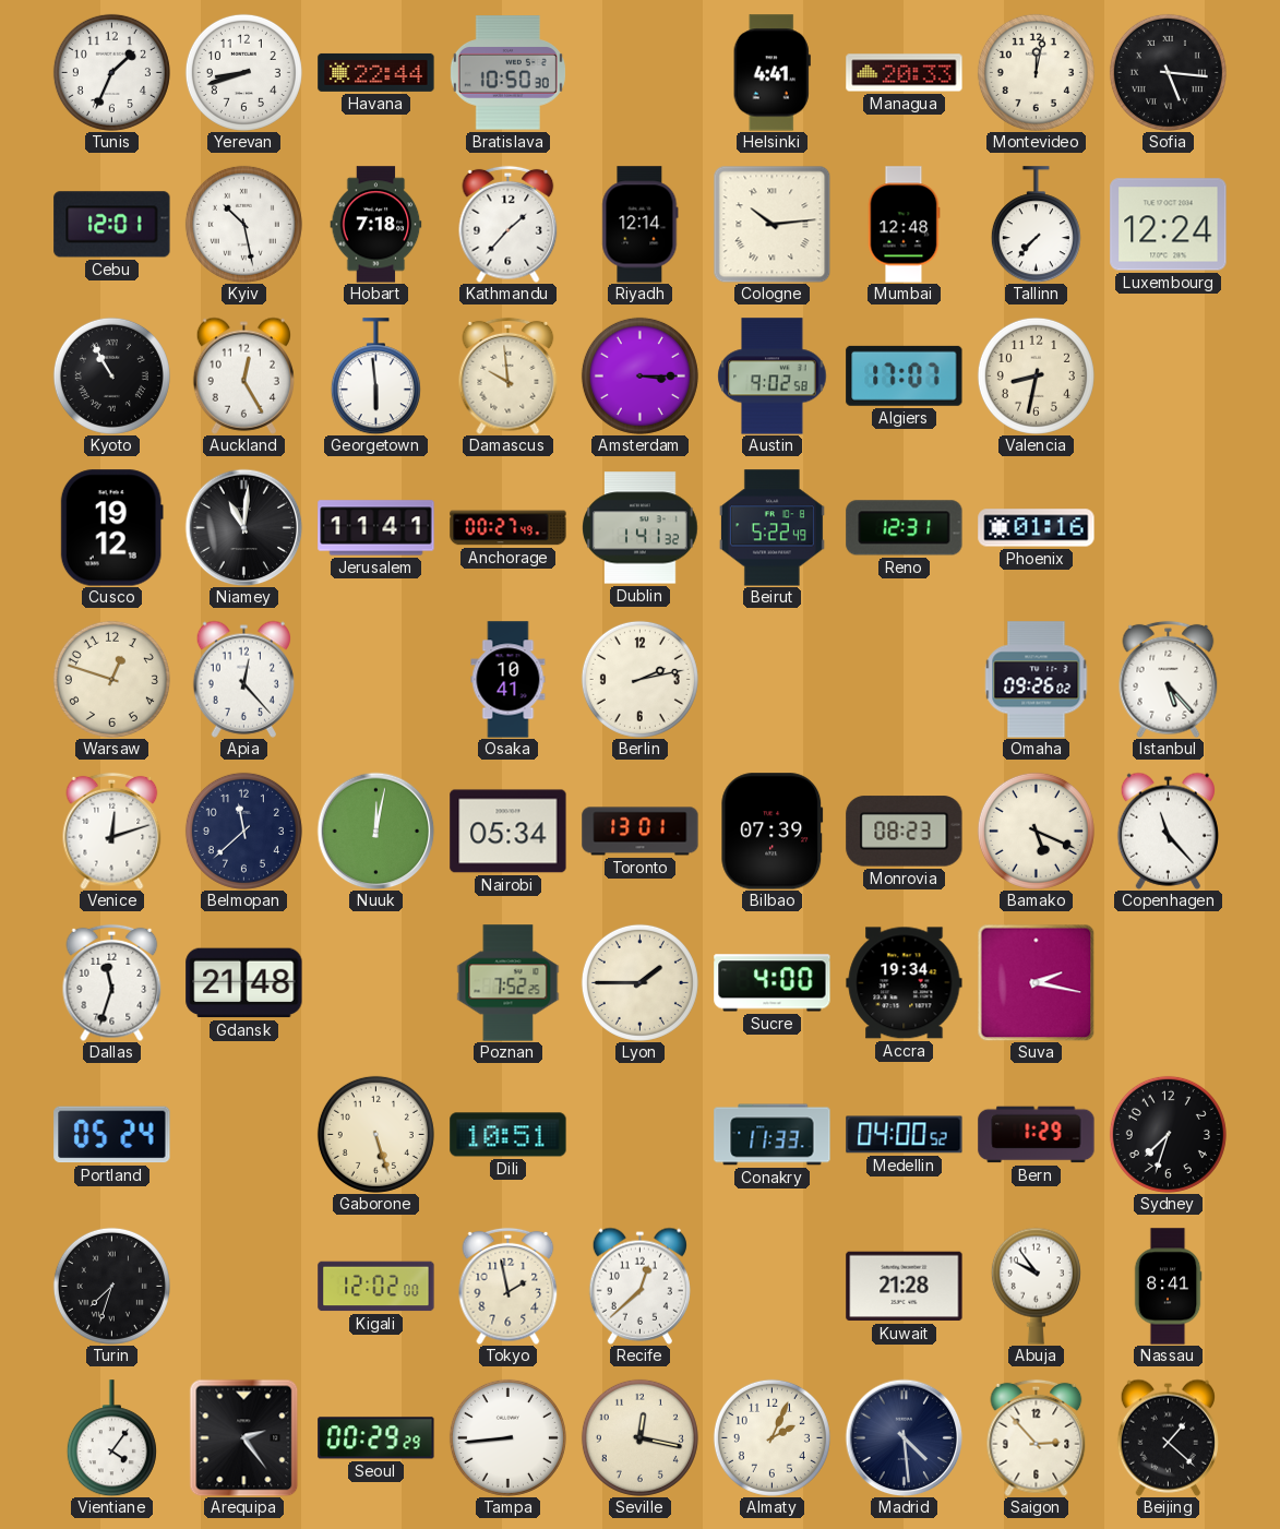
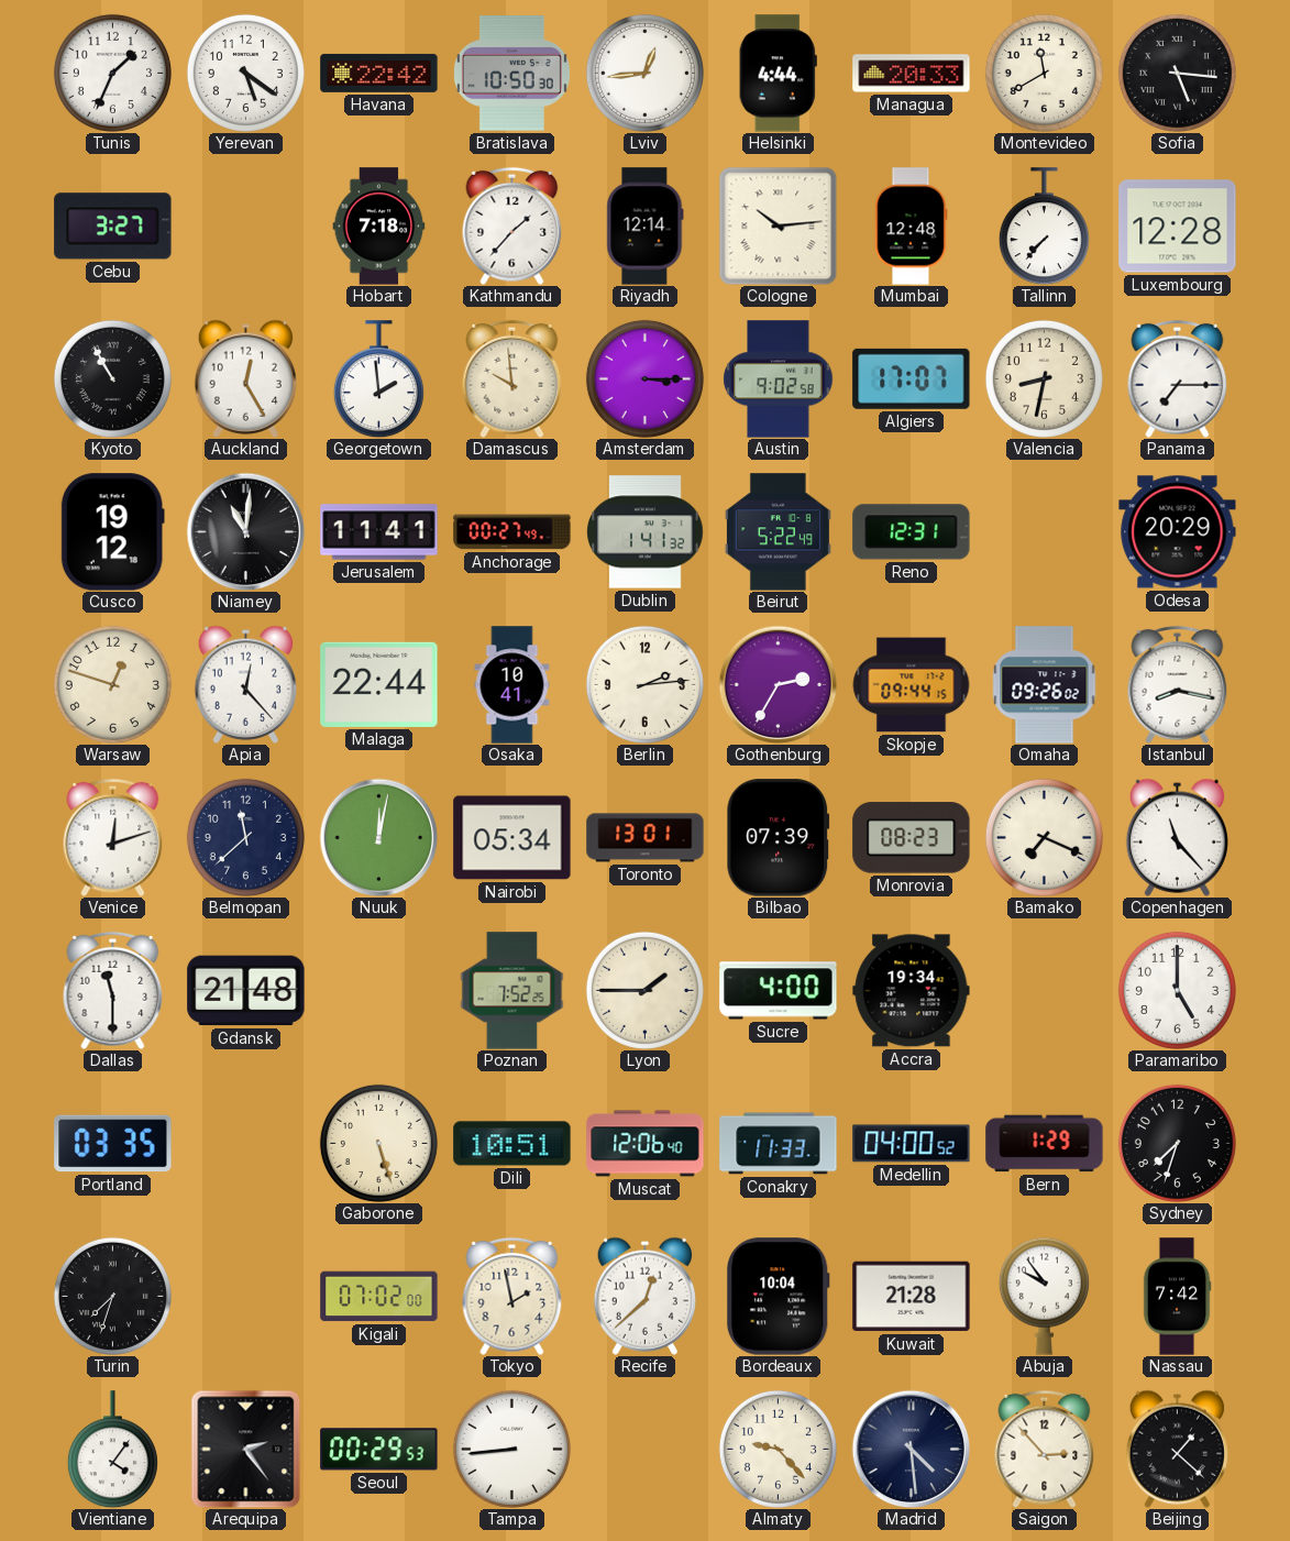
Yerevan: 8:42 -> 5:21
Havana: 22:44 -> 22:42
Lviv: none -> 12:44
Helsinki: 4:41 -> 4:44
Montevideo: 12:02 -> 11:40
Cebu: 12:01 -> 3:27
Kyiv: 10:28 -> none
Luxembourg: 12:24 -> 12:28
Georgetown: 5:59 -> 1:59
Panama: none -> 7:15
Phoenix: 01:16 -> none
Odesa: none -> 20:29
Malaga: none -> 22:44
Berlin: 2:13 -> 2:14
Gothenburg: none -> 2:35
Skopje: none -> 09:44
Istanbul: 5:23 -> 8:17
Bamako: 5:19 -> 7:19
Dallas: 11:33 -> 11:30
Suva: 2:17 -> none
Paramaribo: none -> 5:00
Portland: 05:24 -> 03:35
Muscat: none -> 12:06
Kigali: 12:02 -> 07:02
Bordeaux: none -> 10:04
Nassau: 8:41 -> 7:42
Seoul: 00:29:29 -> 00:29:53
Seville: 12:17 -> none
Almaty: 2:04 -> 9:23
